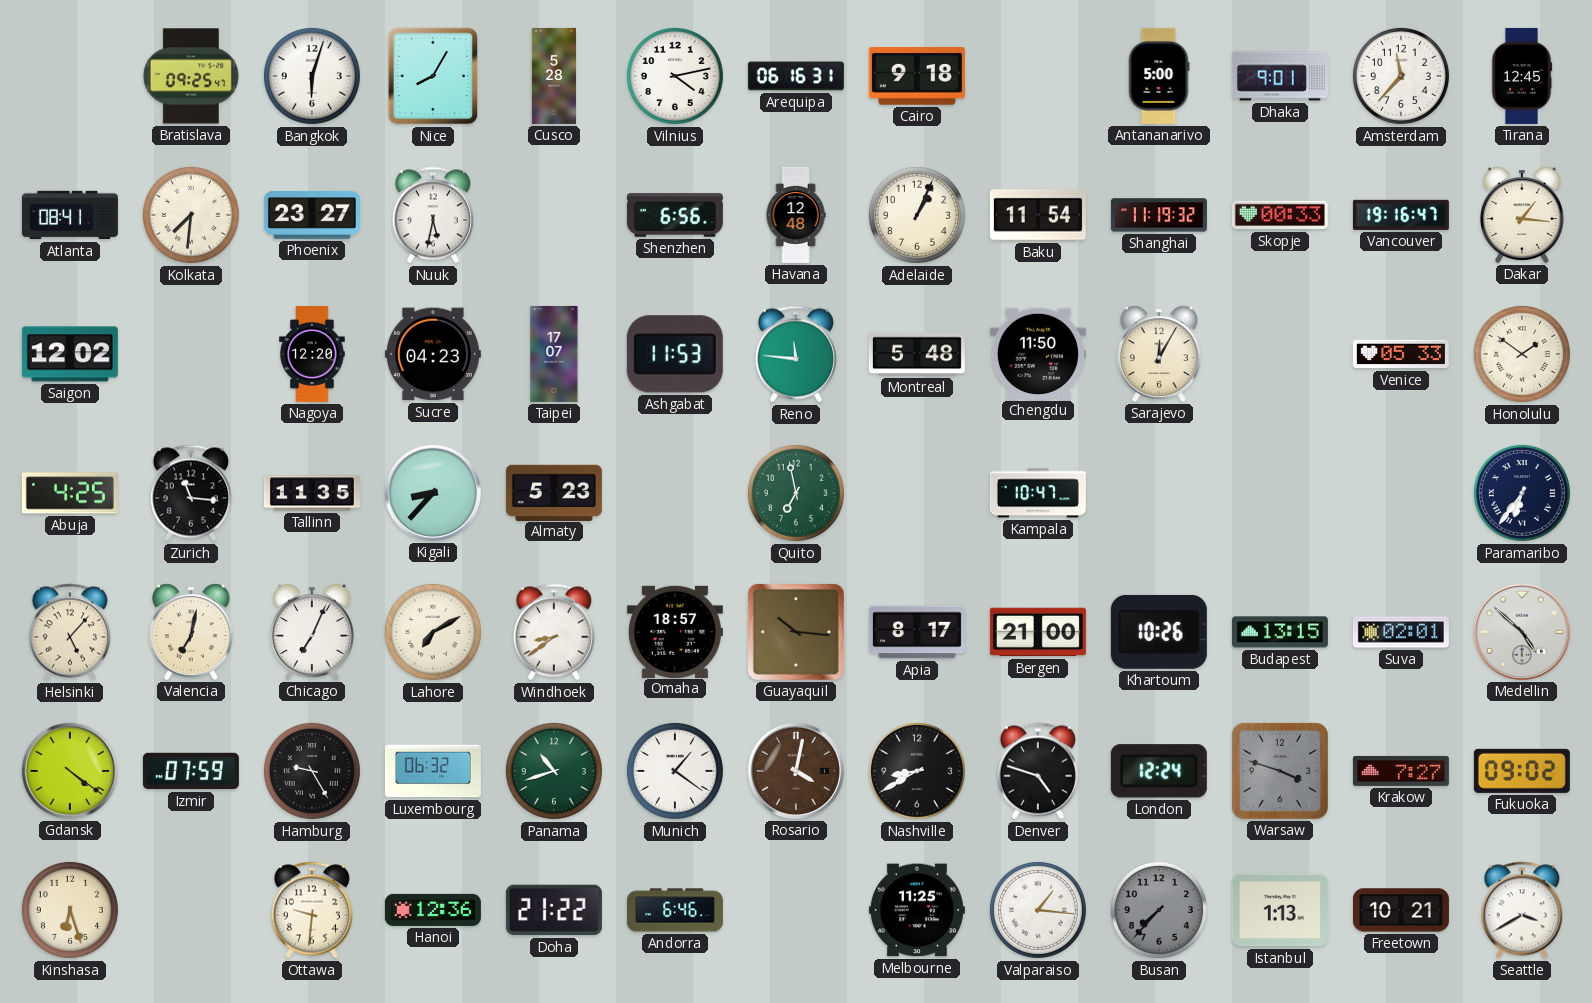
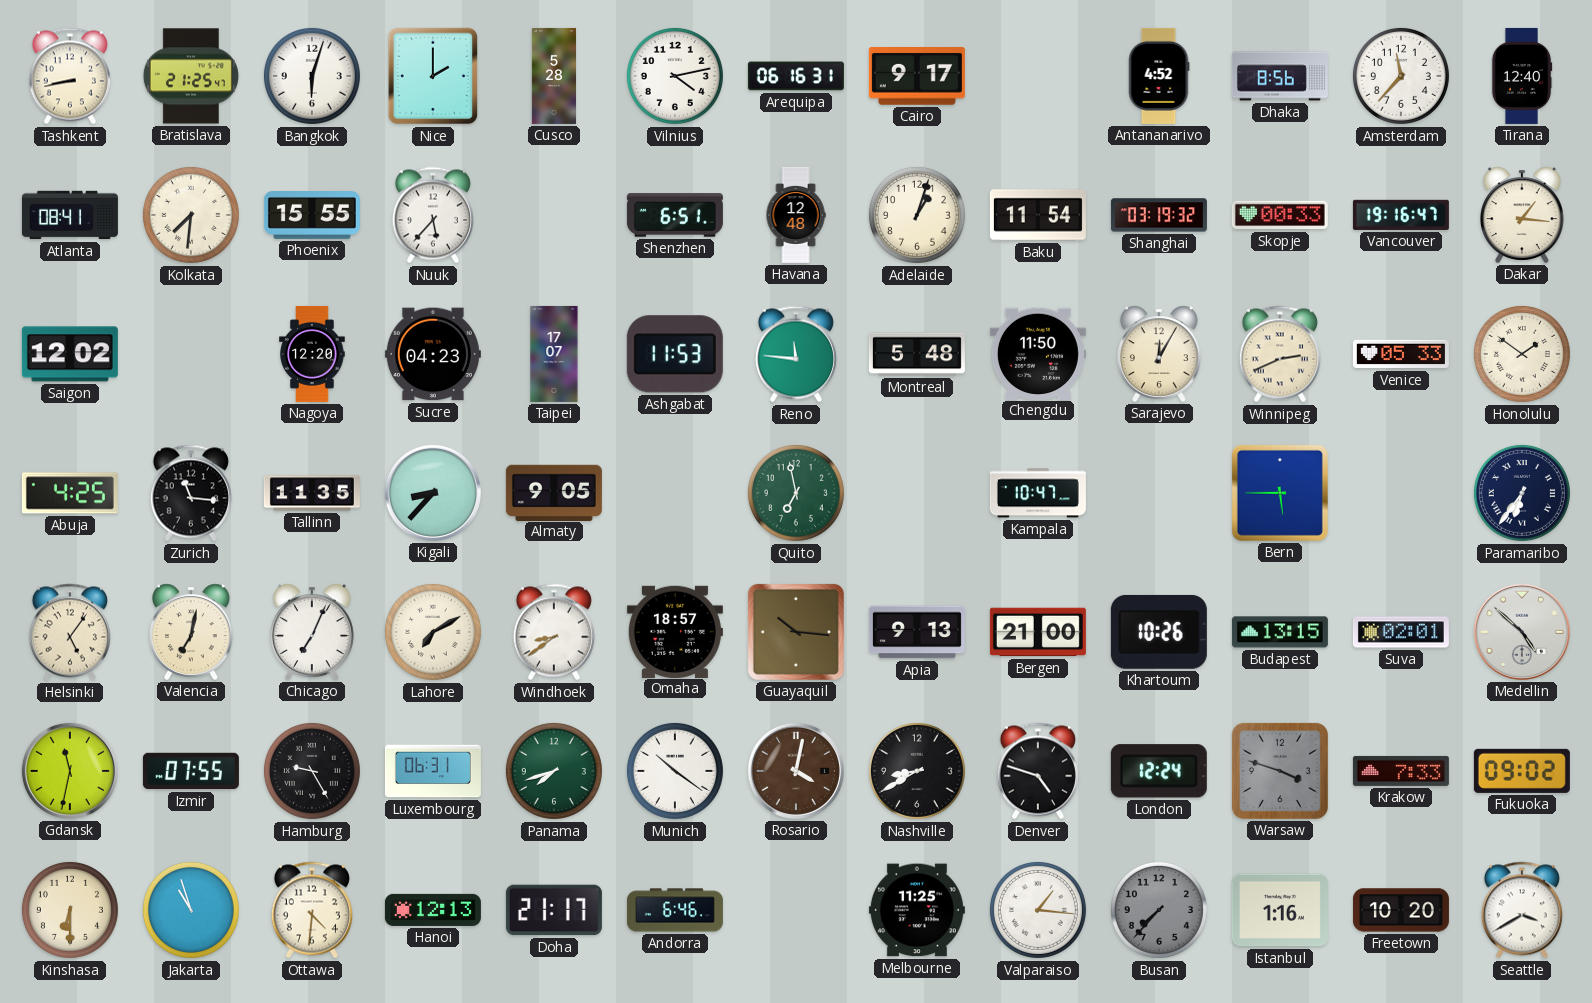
Tashkent: none -> 8:43
Bratislava: 09:25 -> 21:25
Nice: 8:05 -> 2:00
Cairo: 9:18 -> 9:17
Antananarivo: 5:00 -> 4:52
Dhaka: 9:01 -> 8:56
Tirana: 12:45 -> 12:40
Phoenix: 23:27 -> 15:55
Nuuk: 5:32 -> 5:37
Shenzhen: 6:56 -> 6:51
Adelaide: 1:04 -> 1:03
Shanghai: 11:19 -> 03:19
Winnipeg: none -> 2:41
Almaty: 5:23 -> 9:05
Bern: none -> 5:45
Helsinki: 5:07 -> 5:06
Apia: 8:17 -> 9:13
Gdansk: 4:21 -> 11:32
Izmir: 07:59 -> 07:55
Luxembourg: 06:32 -> 06:31
Panama: 10:42 -> 7:42
Munich: 1:21 -> 10:21
Krakow: 7:27 -> 7:33
Kinshasa: 6:27 -> 6:30
Jakarta: none -> 10:57
Ottawa: 9:31 -> 4:31
Hanoi: 12:36 -> 12:13
Doha: 21:22 -> 21:17
Istanbul: 1:13 -> 1:16
Freetown: 10:21 -> 10:20
